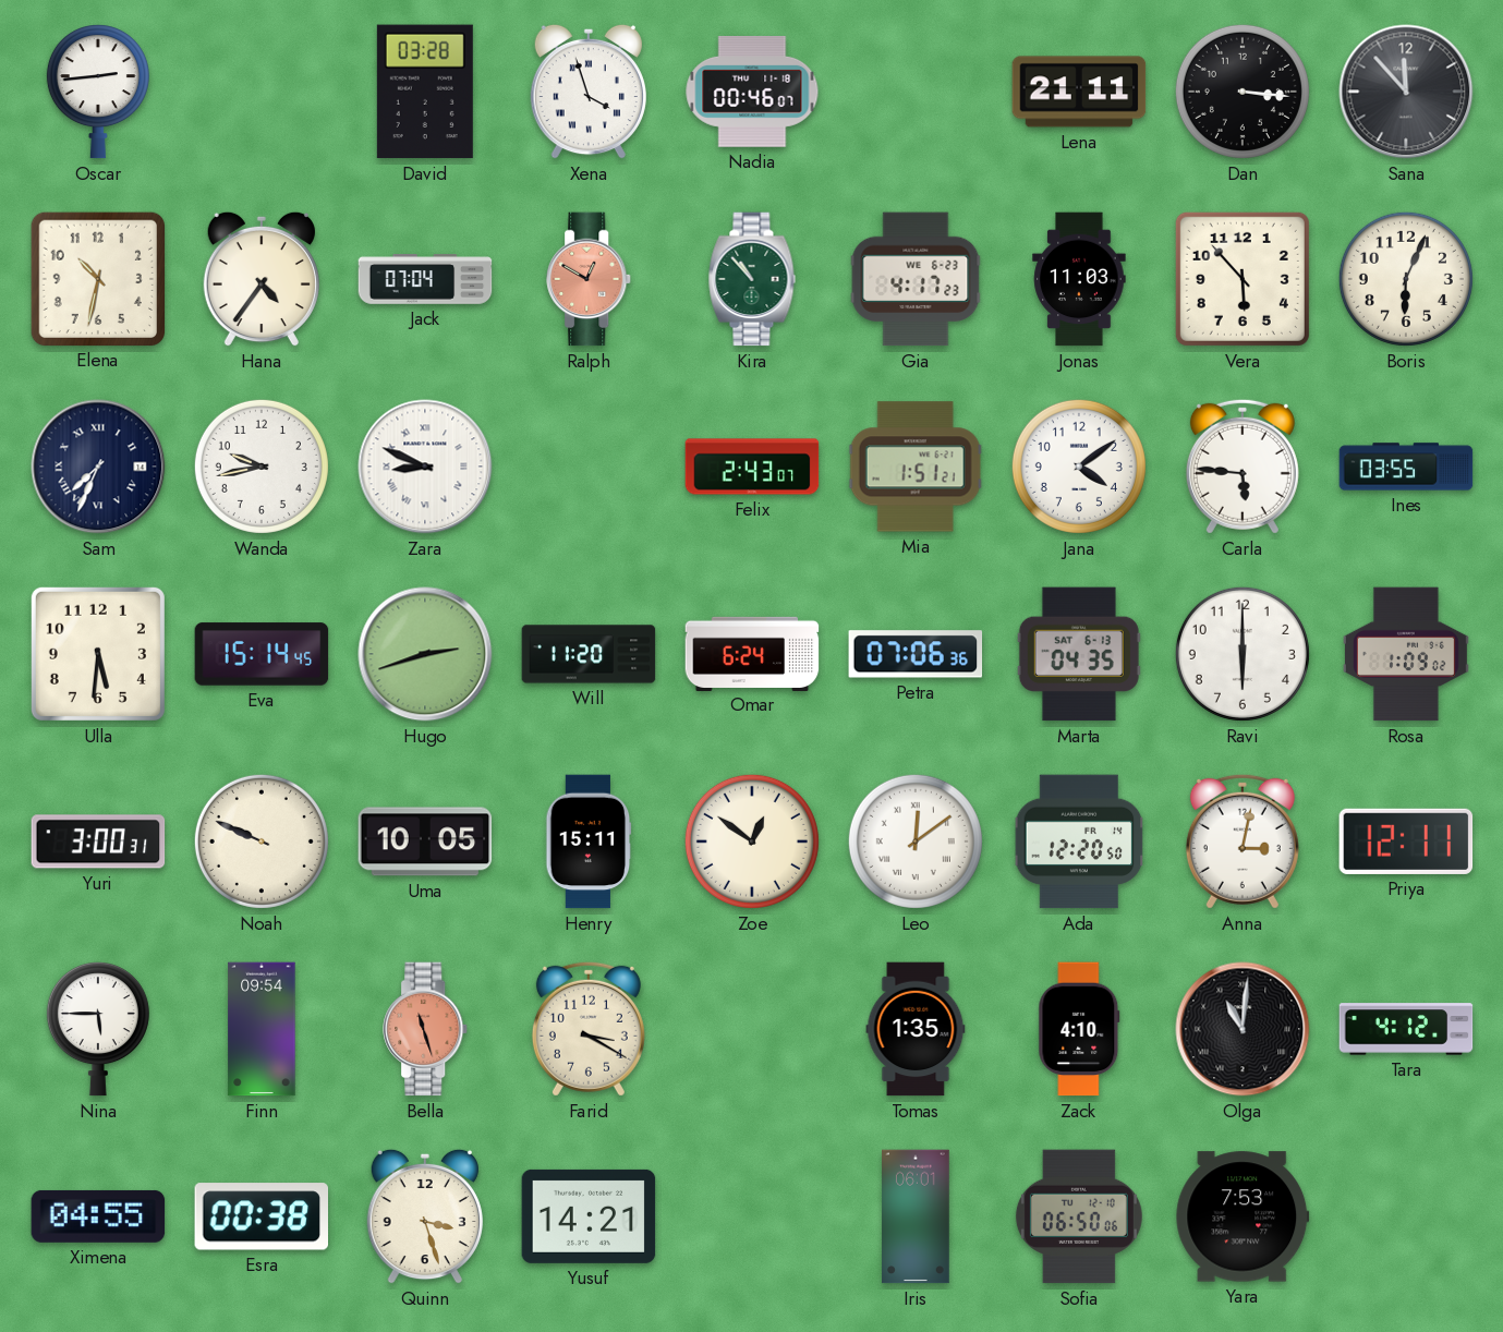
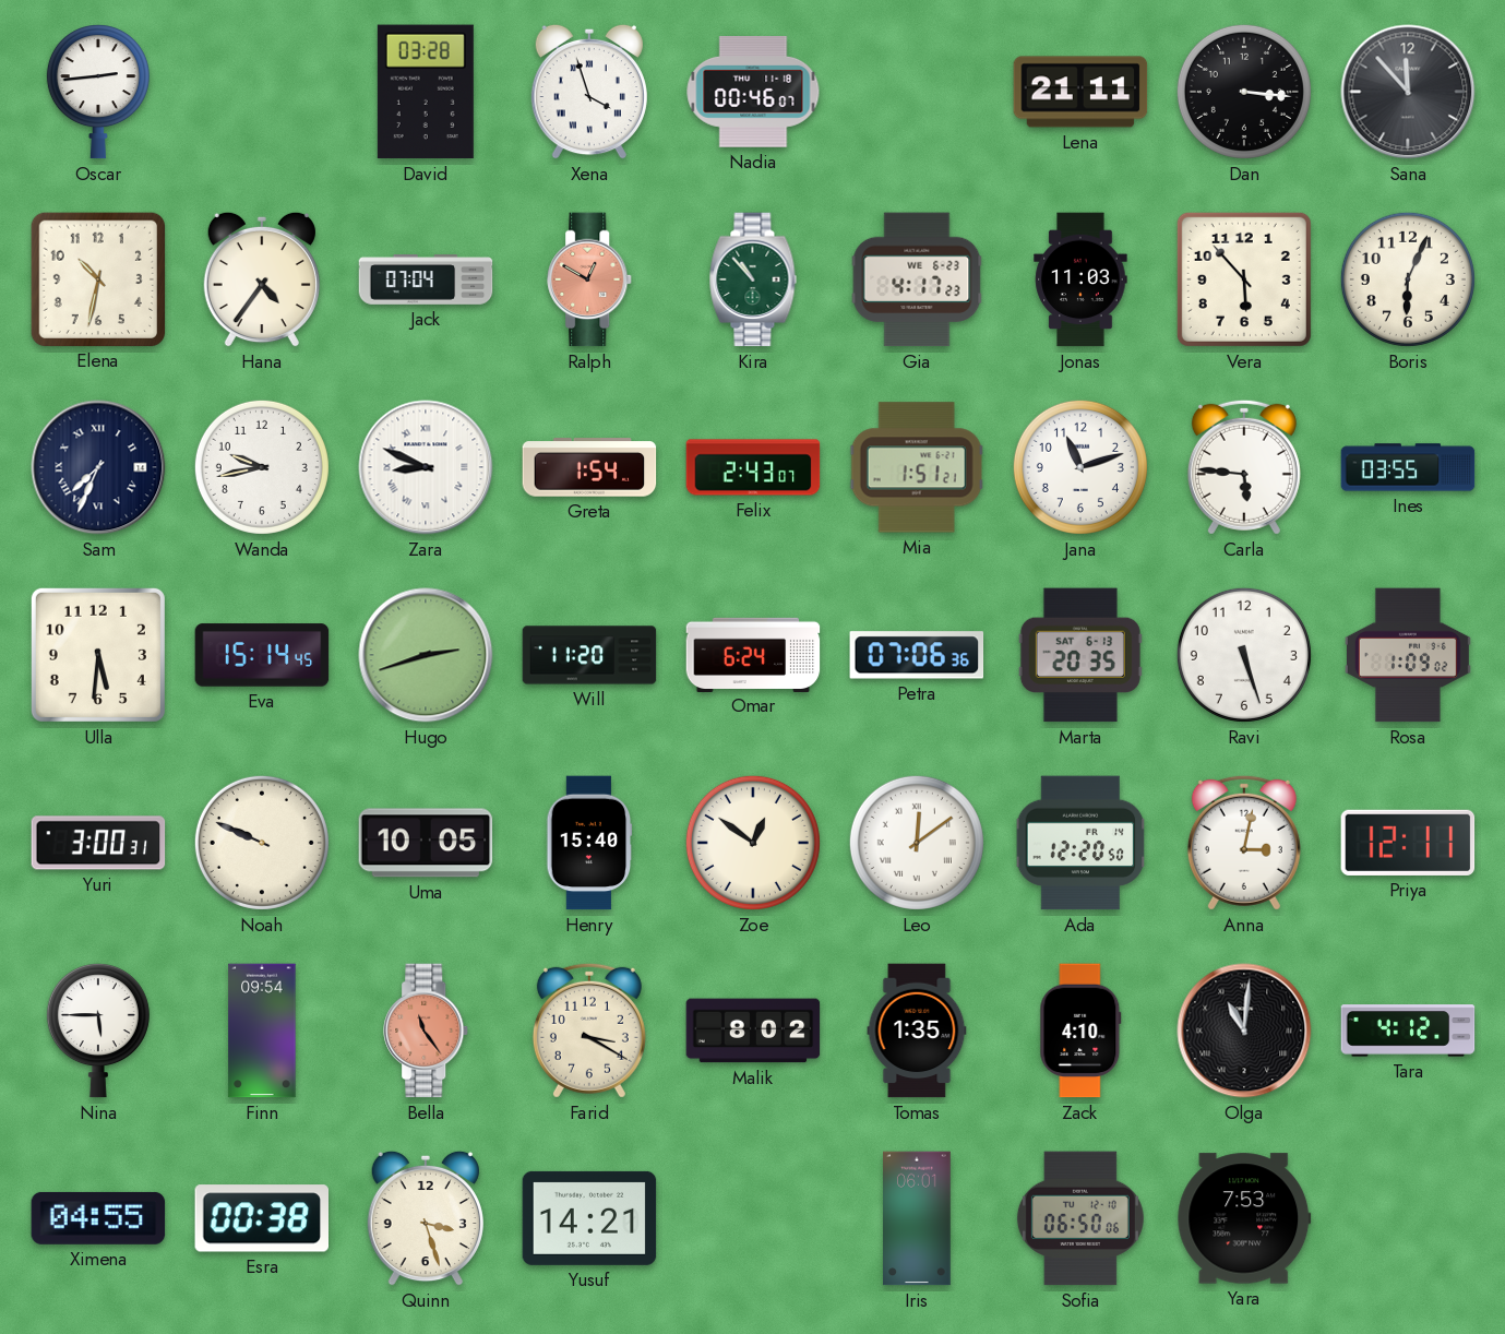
Greta: none -> 1:54
Jana: 4:09 -> 11:12
Marta: 04:35 -> 20:35
Ravi: 6:00 -> 5:27
Henry: 15:11 -> 15:40
Bella: 11:27 -> 11:24
Malik: none -> 8:02
